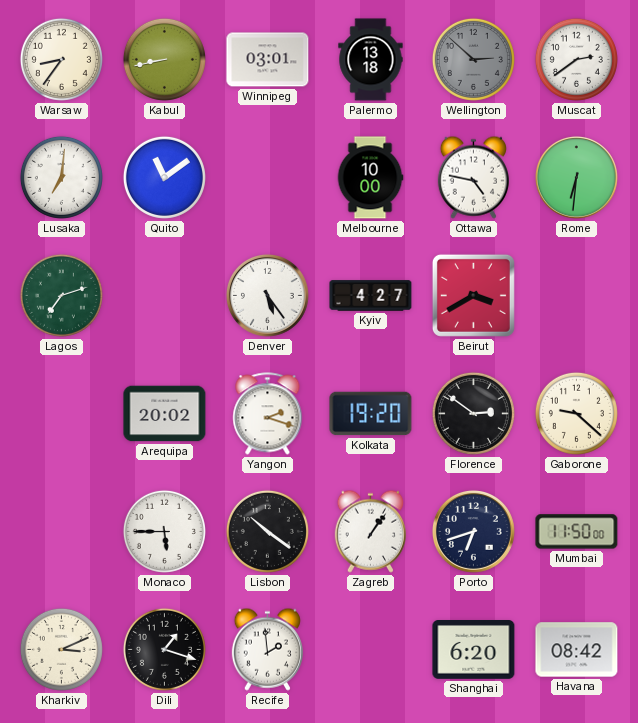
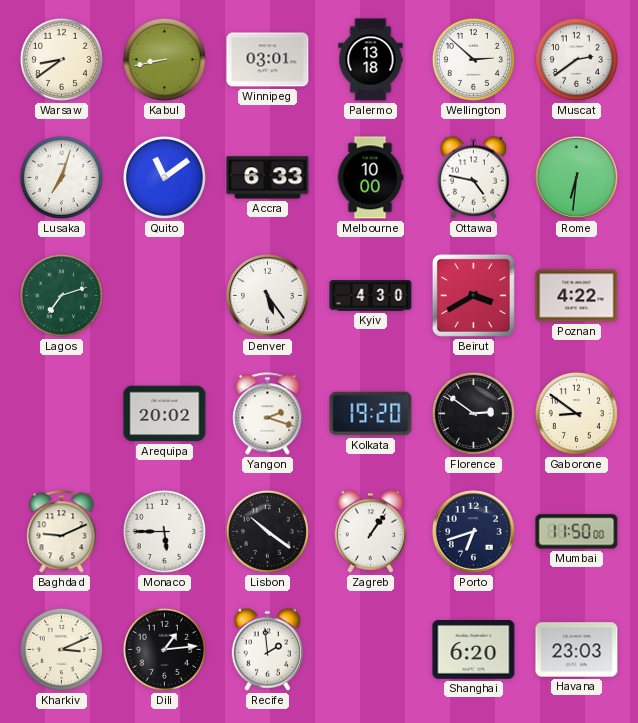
Warsaw: 8:36 -> 8:39
Wellington dial: grey -> white
Lusaka: 7:01 -> 7:03
Accra: none -> 6:33
Kyiv: 4:27 -> 4:30
Poznan: none -> 4:22
Gaborone: 9:22 -> 8:51
Baghdad: none -> 9:11
Dili: 1:18 -> 1:14
Havana: 08:42 -> 23:03
